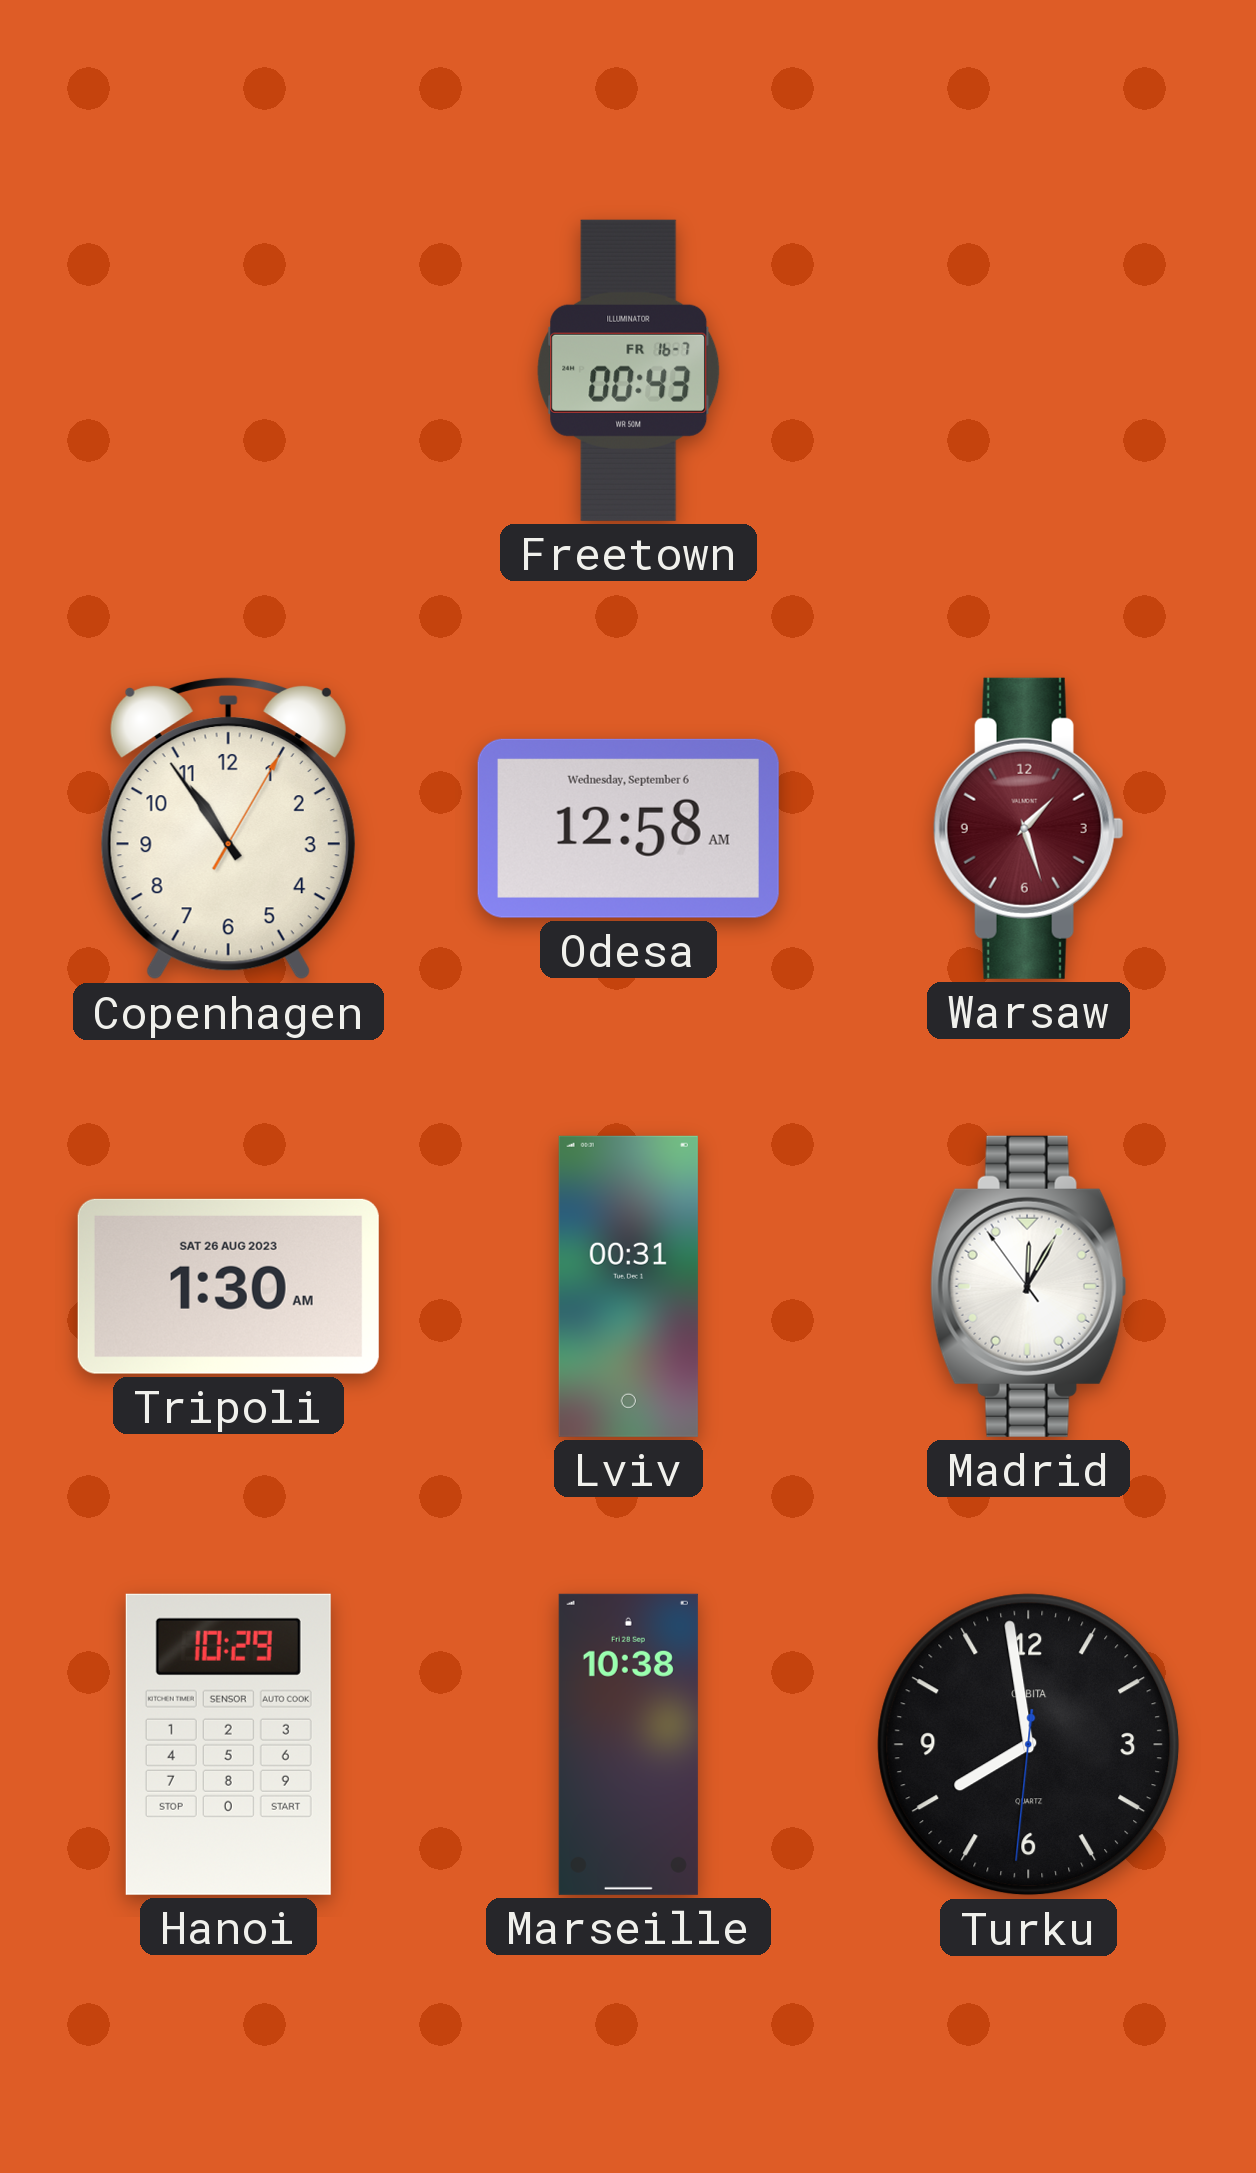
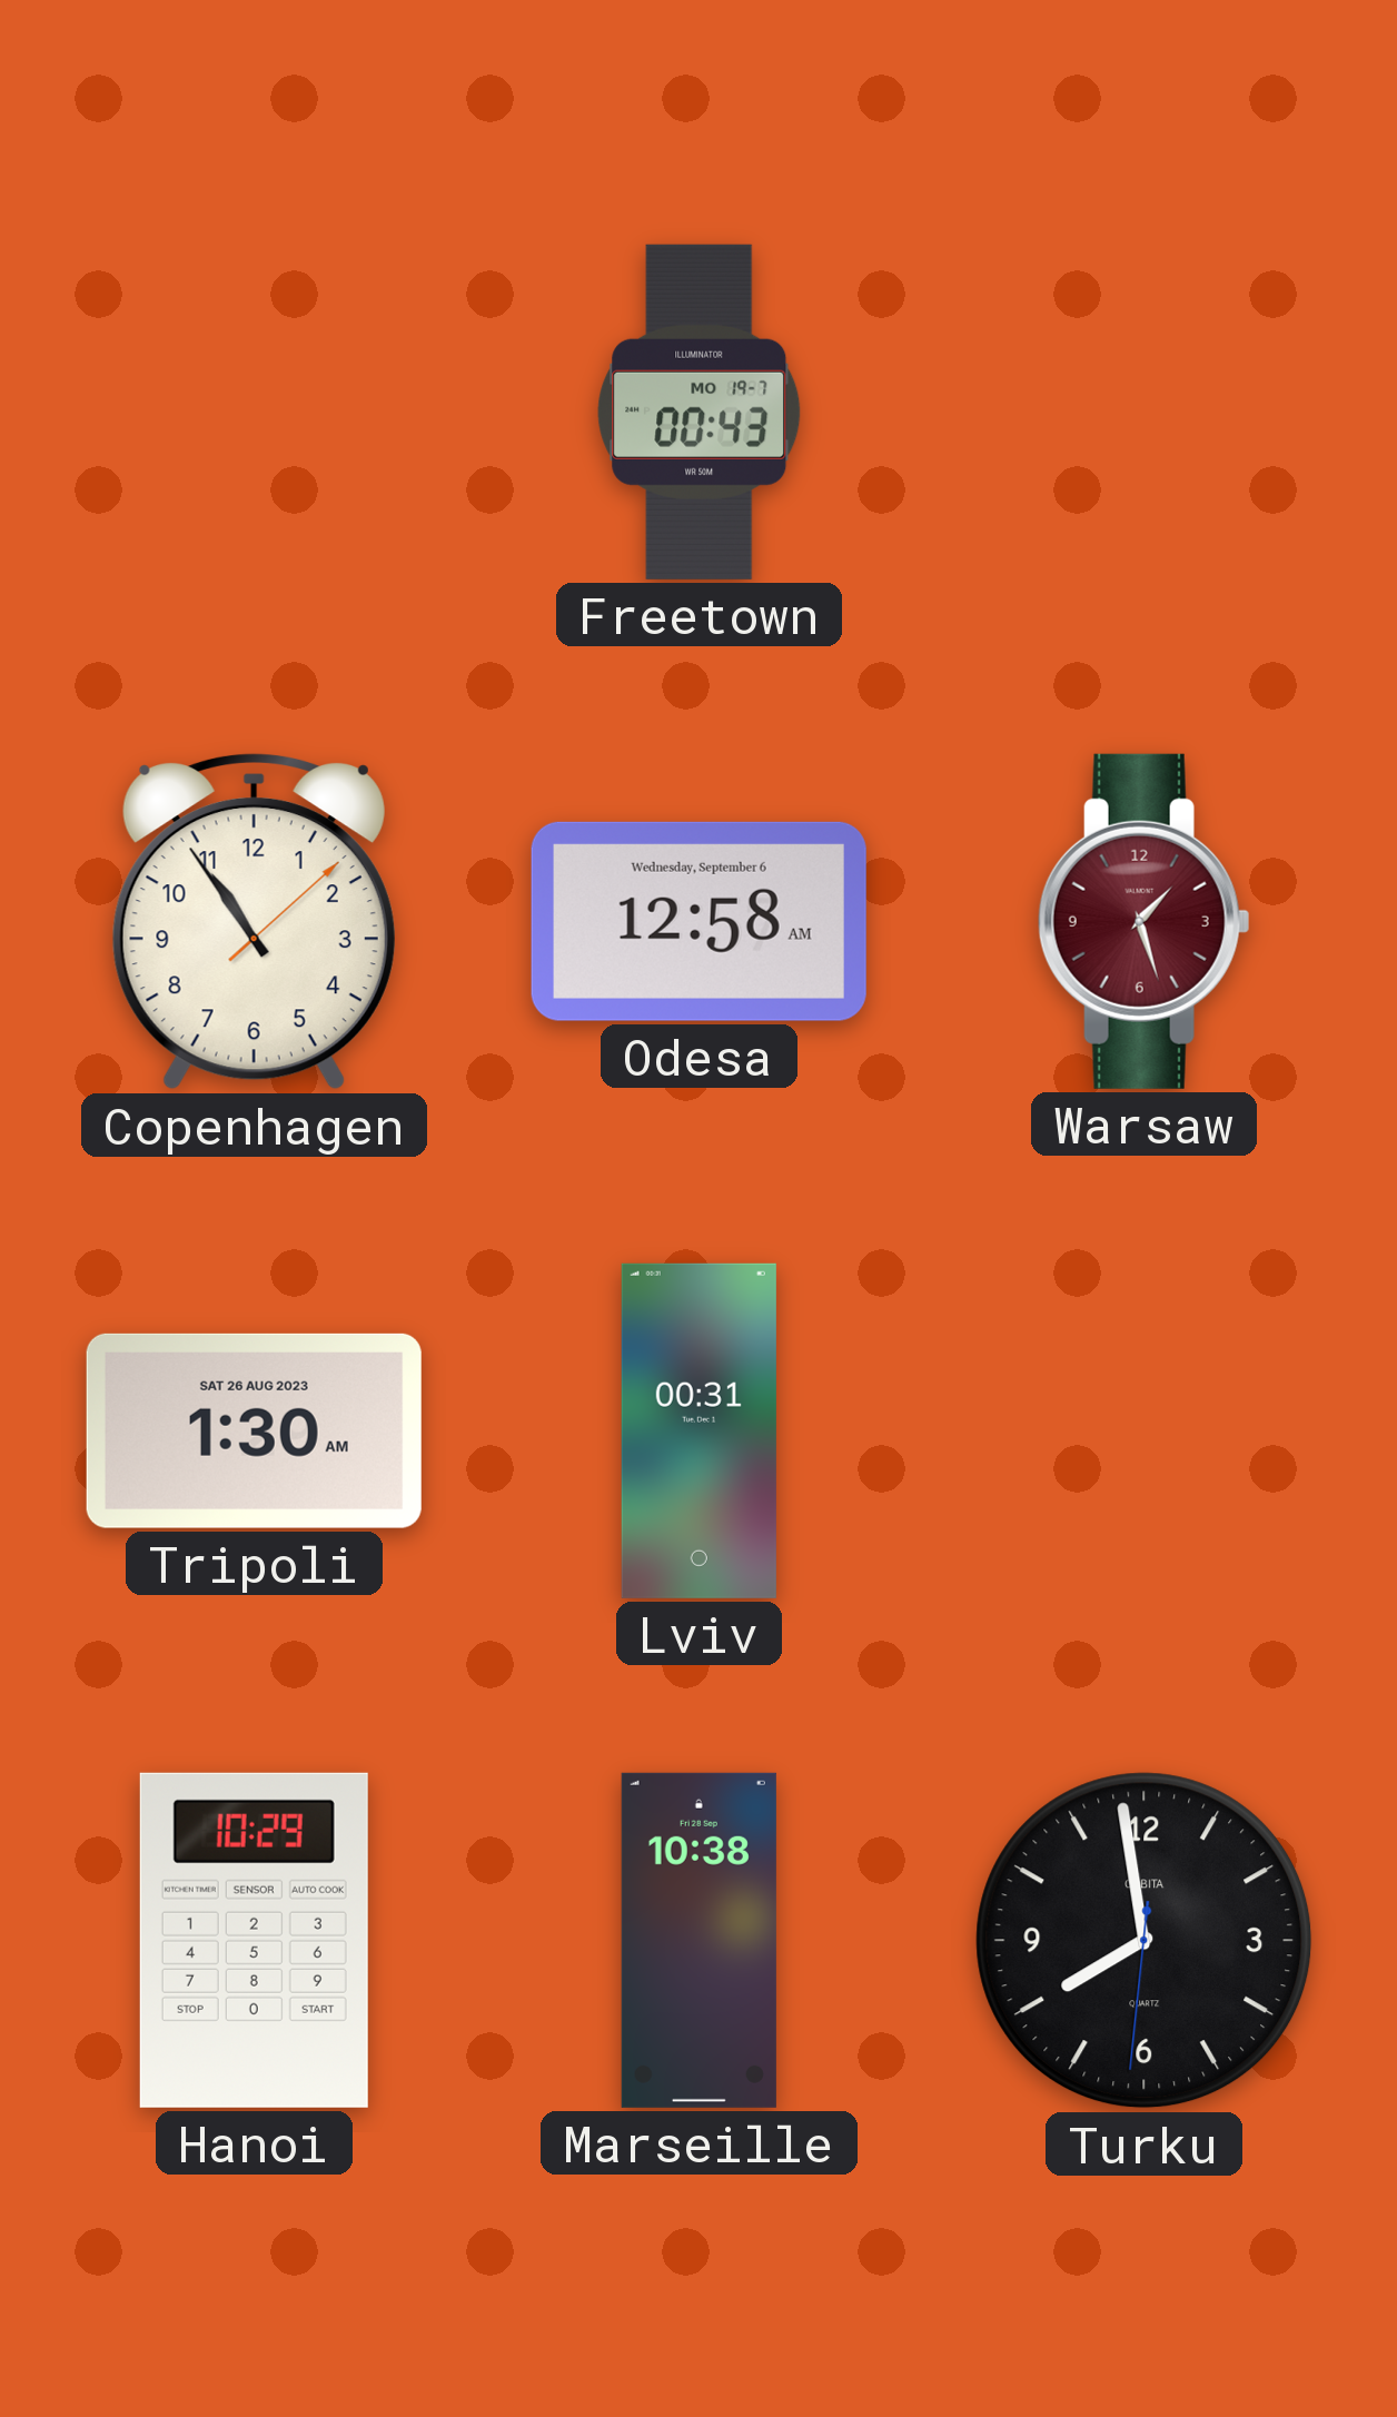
Freetown date: FR 16-7 -> MO 19-7
Copenhagen: 10:54:05 -> 10:54:08
Madrid: 12:04 -> none
